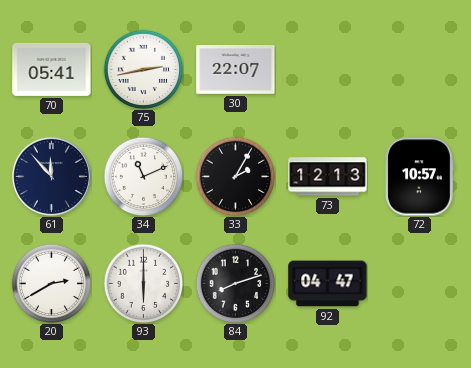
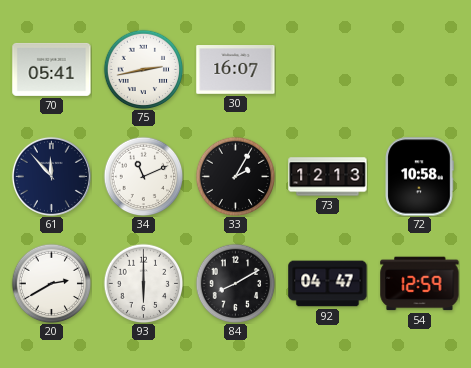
30: 22:07 -> 16:07
72: 10:57 -> 10:58
84: 8:12 -> 8:10
54: none -> 12:59
